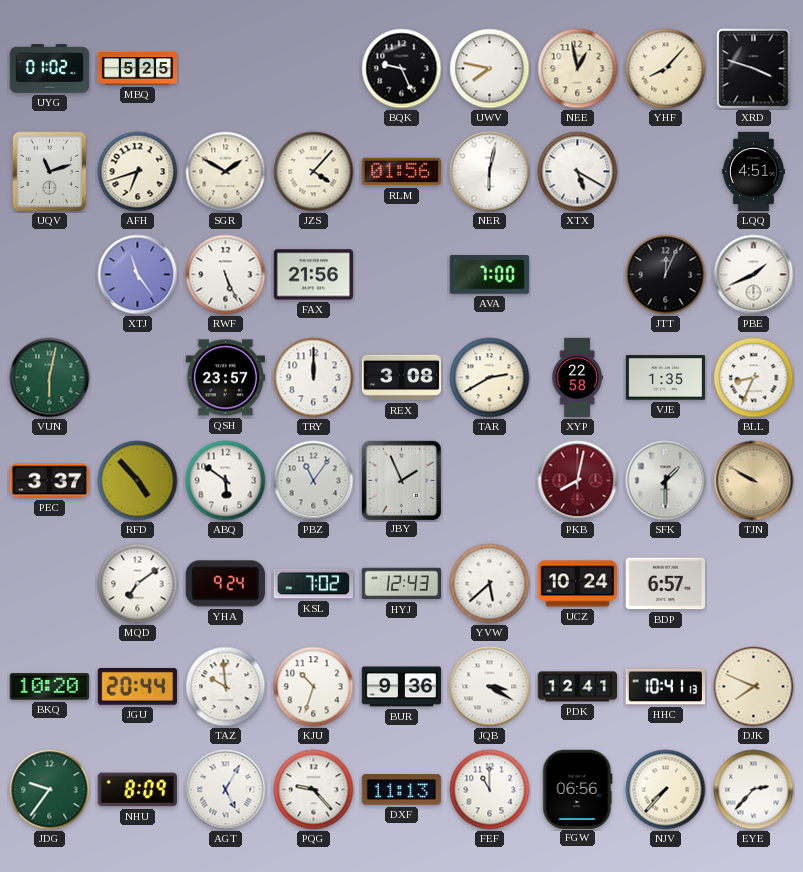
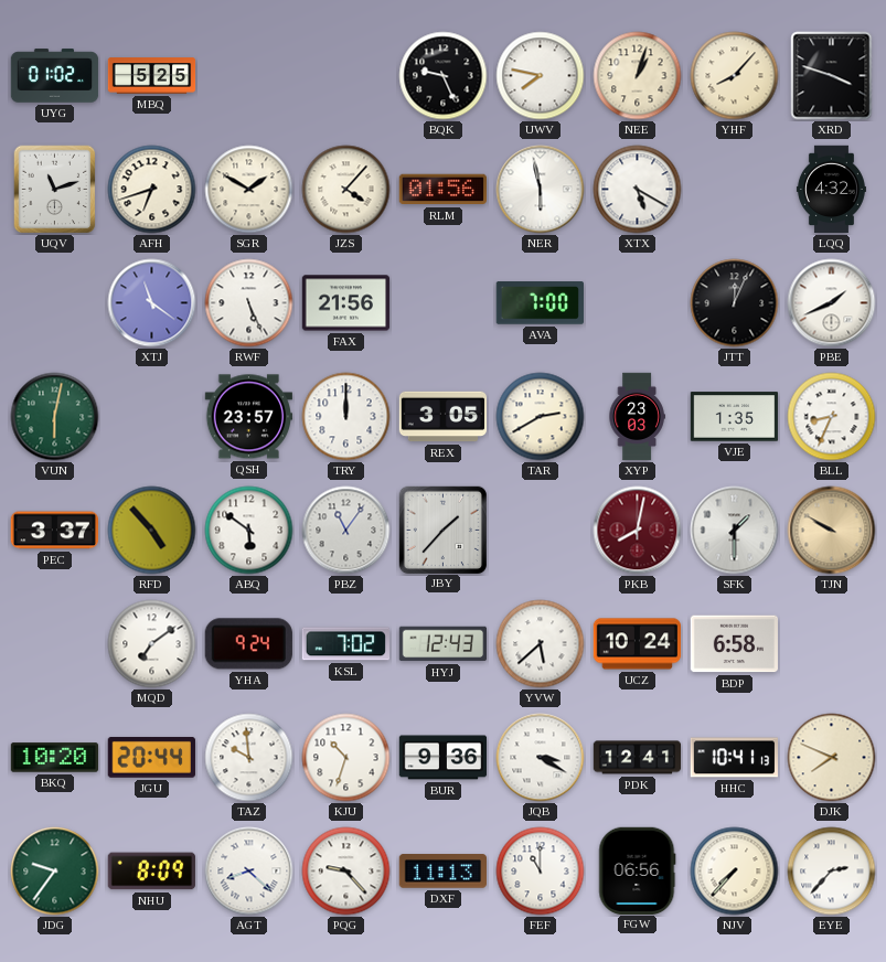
NEE: 12:58 -> 1:03
NER: 6:02 -> 5:58
LQQ: 4:51 -> 4:32
XTJ: 11:24 -> 11:21
REX: 3:08 -> 3:05
XYP: 22:58 -> 23:03
JBY: 1:56 -> 1:37
BDP: 6:57 -> 6:58
AGT: 5:05 -> 8:22
